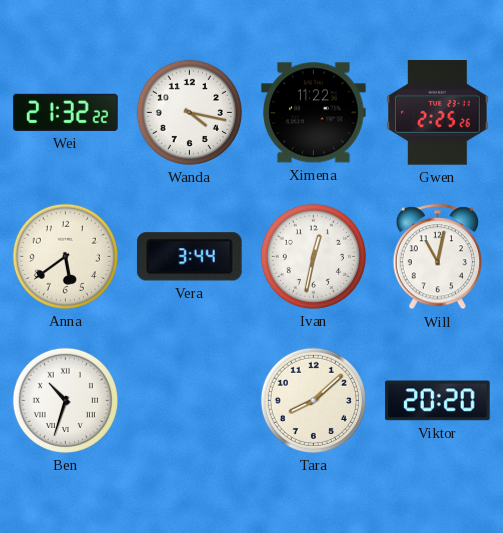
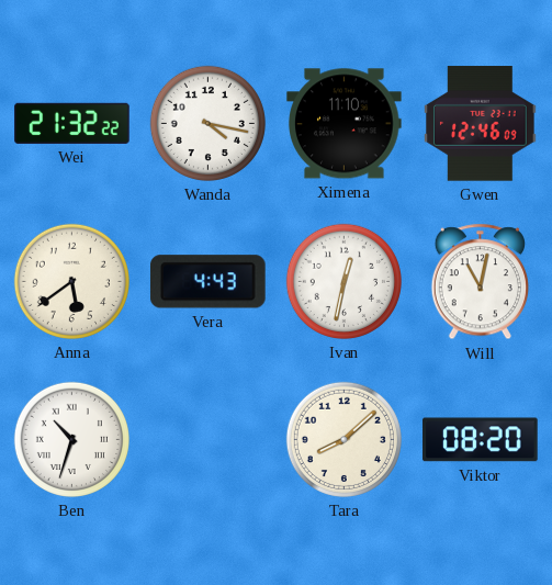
Ximena: 11:22 -> 11:10
Gwen: 2:25 -> 12:46
Vera: 3:44 -> 4:43
Viktor: 20:20 -> 08:20
